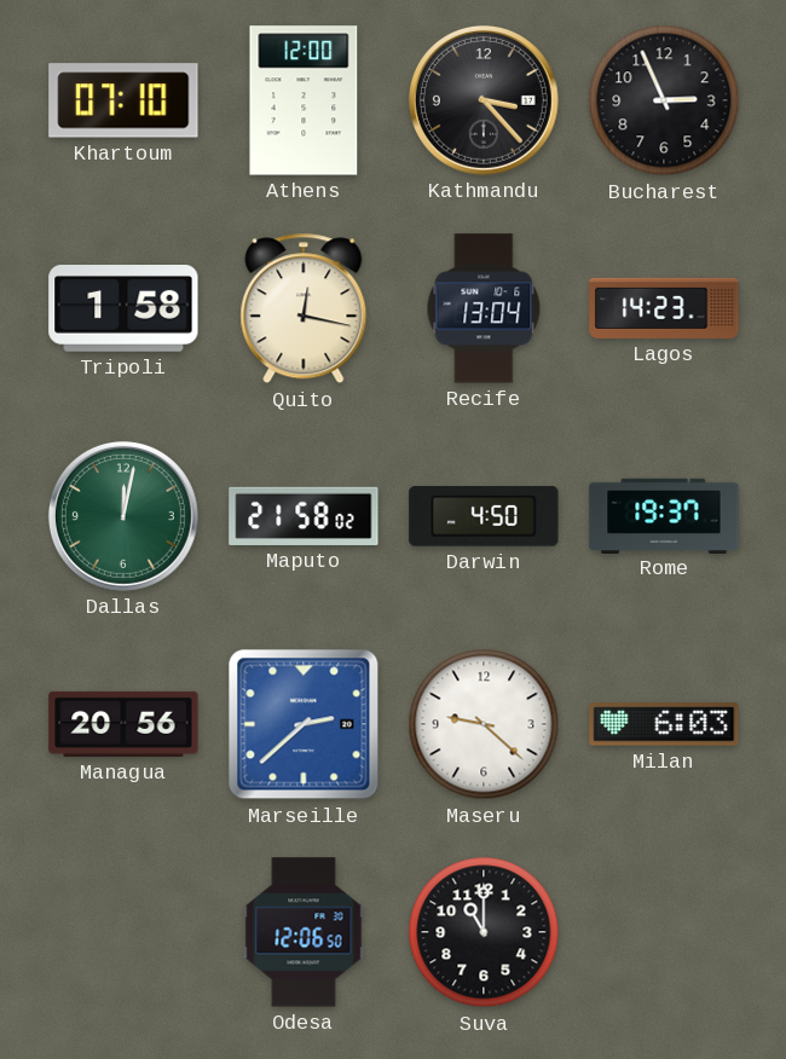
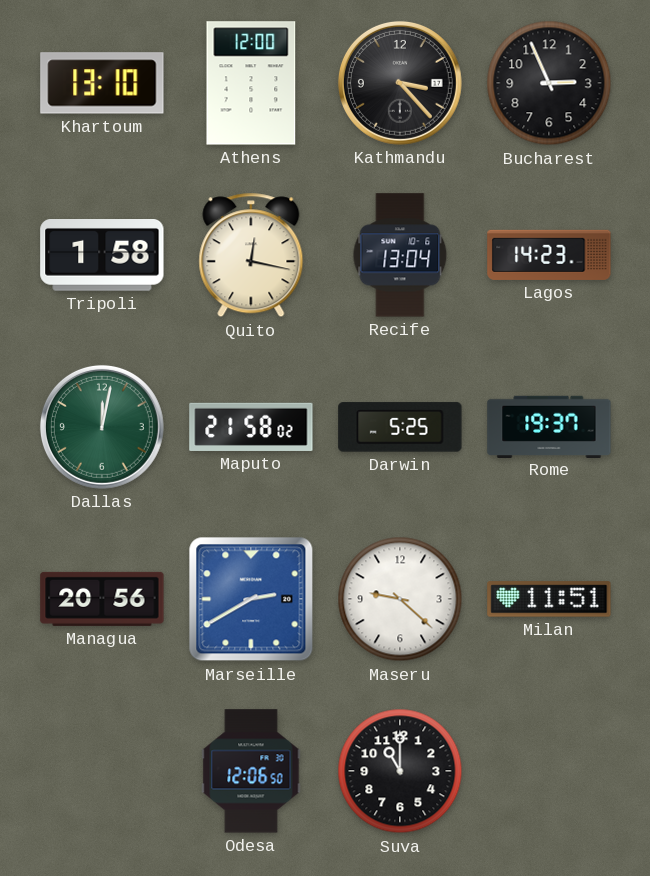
Khartoum: 07:10 -> 13:10
Darwin: 4:50 -> 5:25
Marseille: 2:38 -> 2:40
Milan: 6:03 -> 11:51
